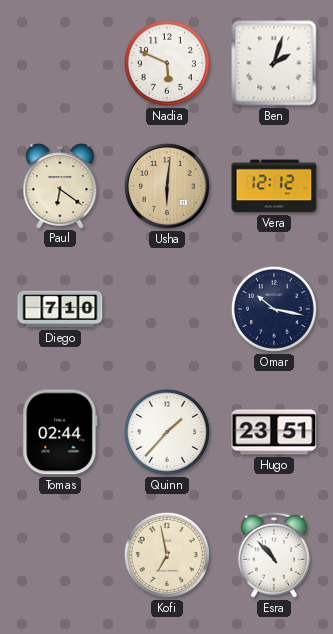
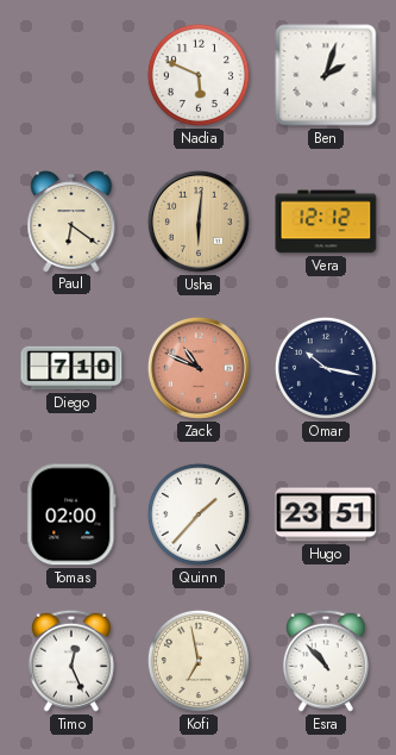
Zack: none -> 10:49
Tomas: 02:44 -> 02:00
Timo: none -> 12:26
